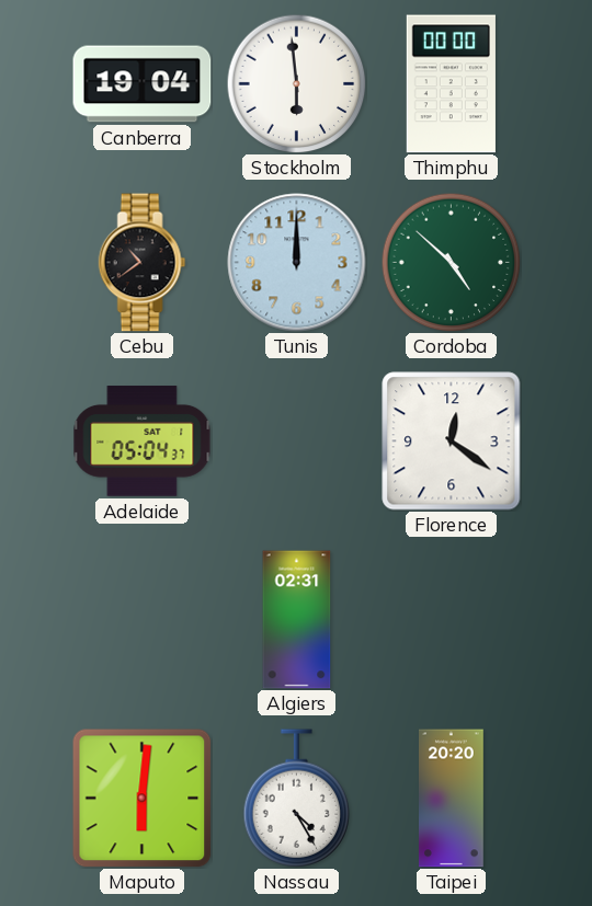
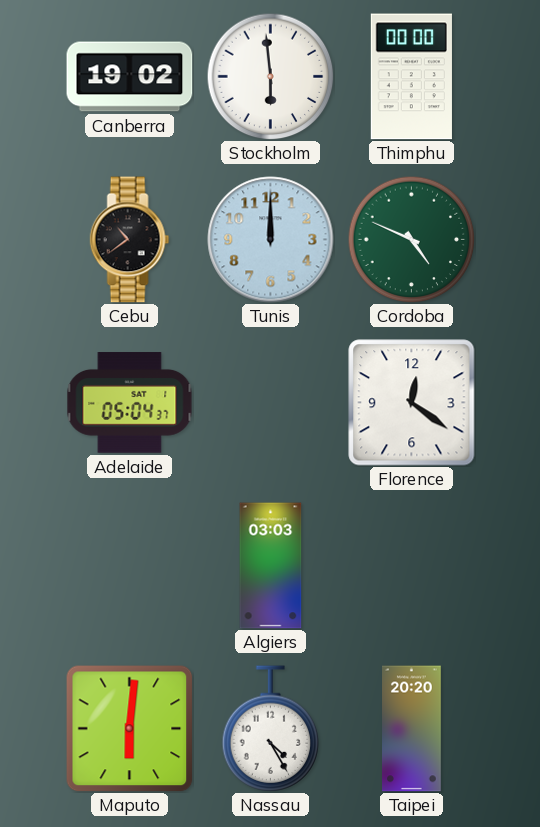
Canberra: 19:04 -> 19:02
Cordoba: 4:52 -> 4:49
Algiers: 02:31 -> 03:03
